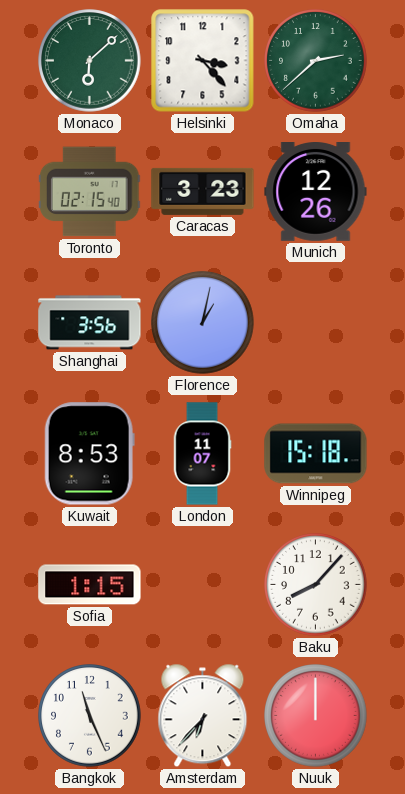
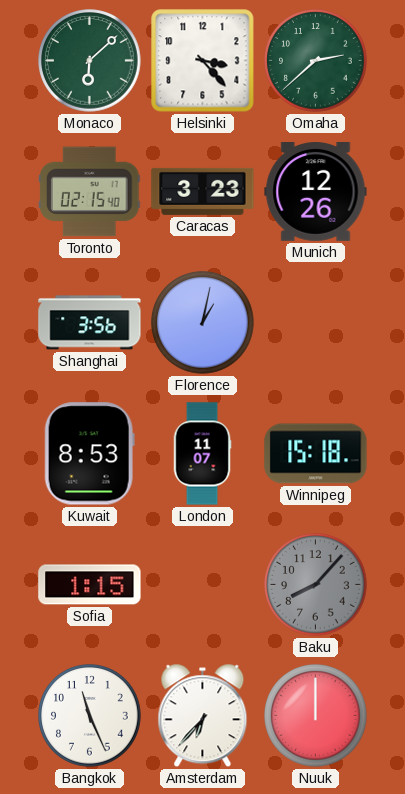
Baku dial: white -> grey
